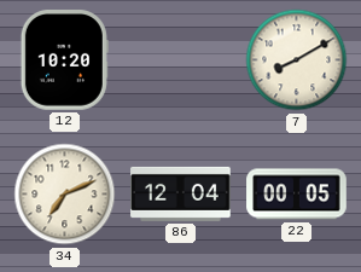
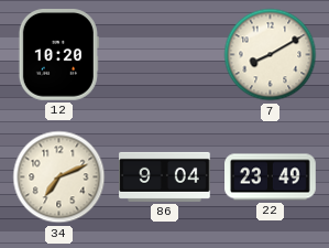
86: 12:04 -> 9:04
22: 00:05 -> 23:49
